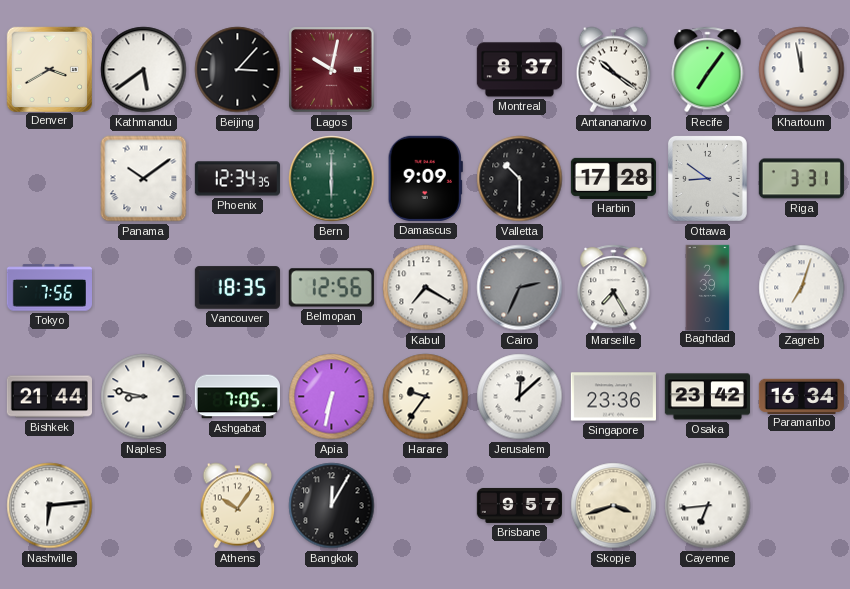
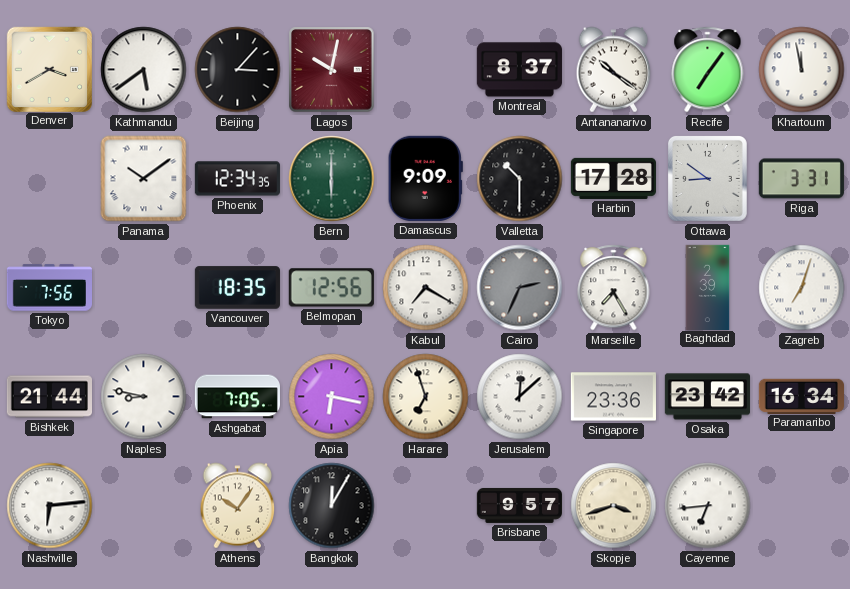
Apia: 6:32 -> 6:17
Harare: 9:36 -> 6:57
